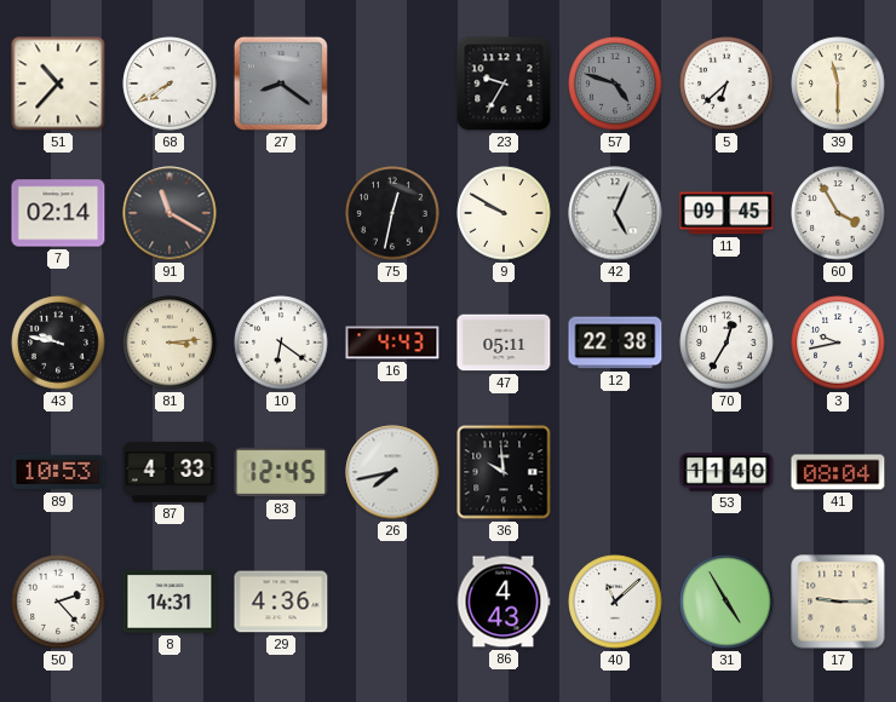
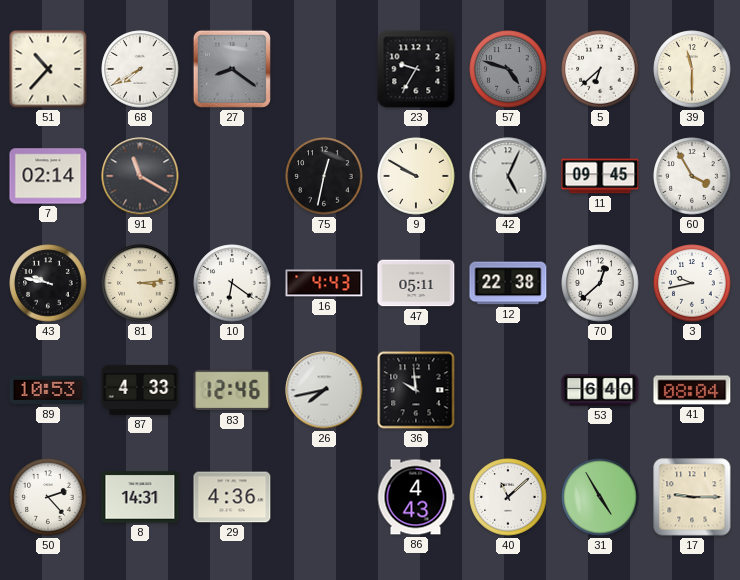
70: 12:35 -> 12:38
83: 12:45 -> 12:46
53: 11:40 -> 6:40
